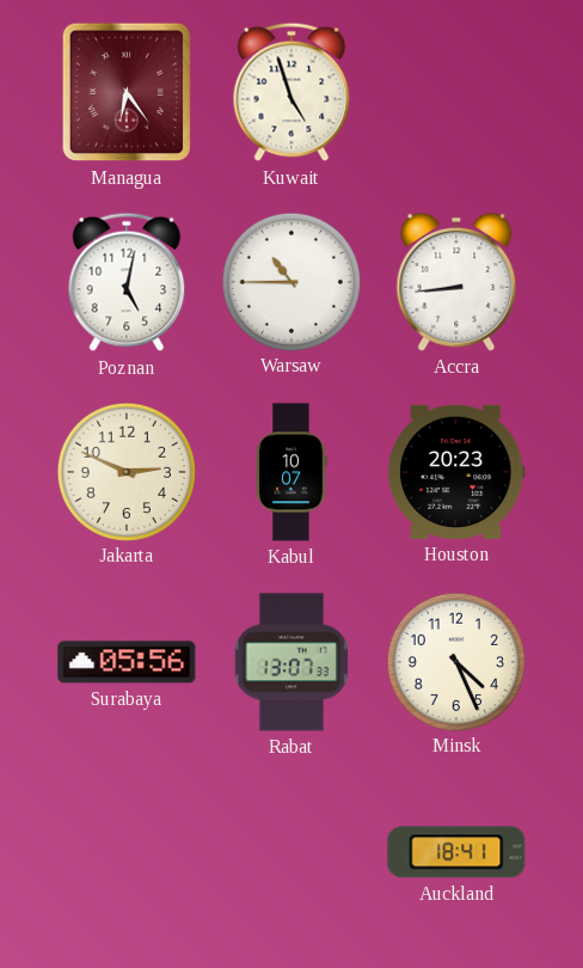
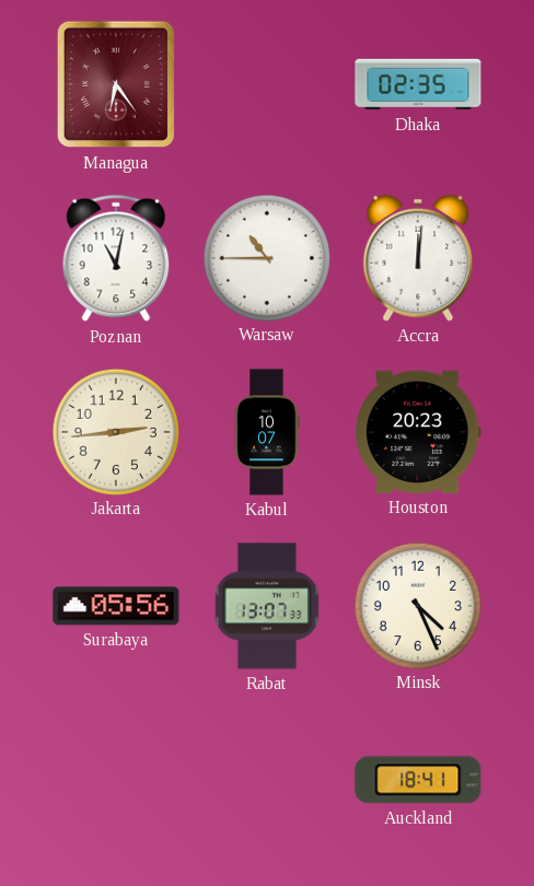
Kuwait: 4:57 -> none
Dhaka: none -> 02:35
Poznan: 5:02 -> 11:02
Accra: 8:44 -> 12:01
Jakarta: 2:49 -> 2:44
